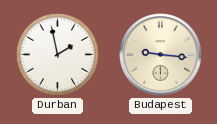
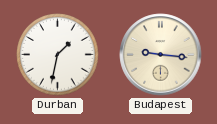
Durban: 1:58 -> 1:32
